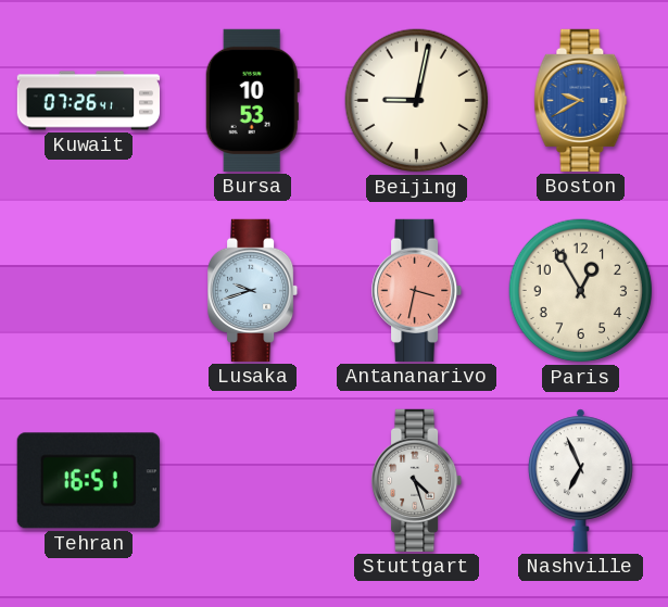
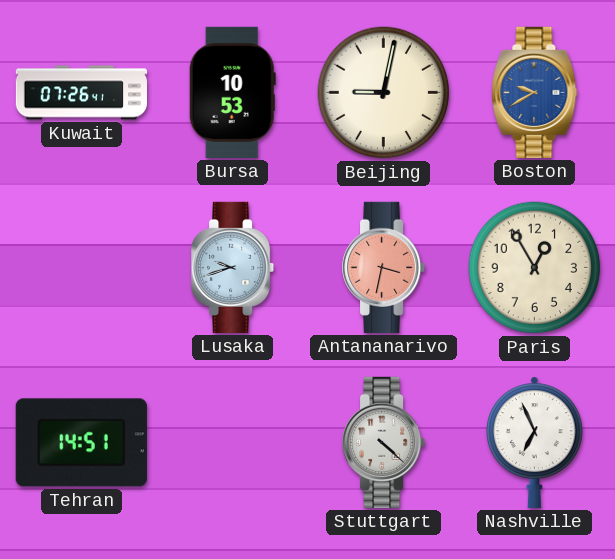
Tehran: 16:51 -> 14:51
Stuttgart: 4:27 -> 4:22
